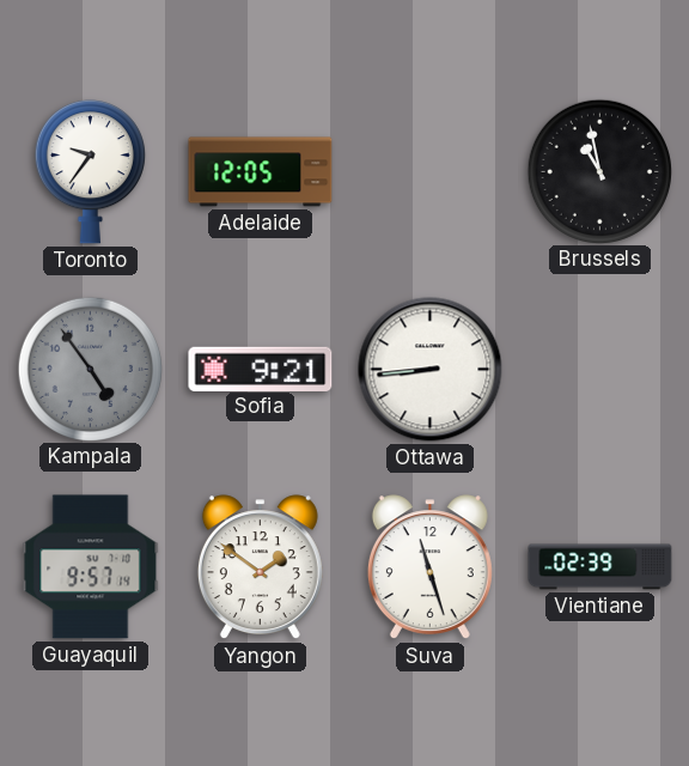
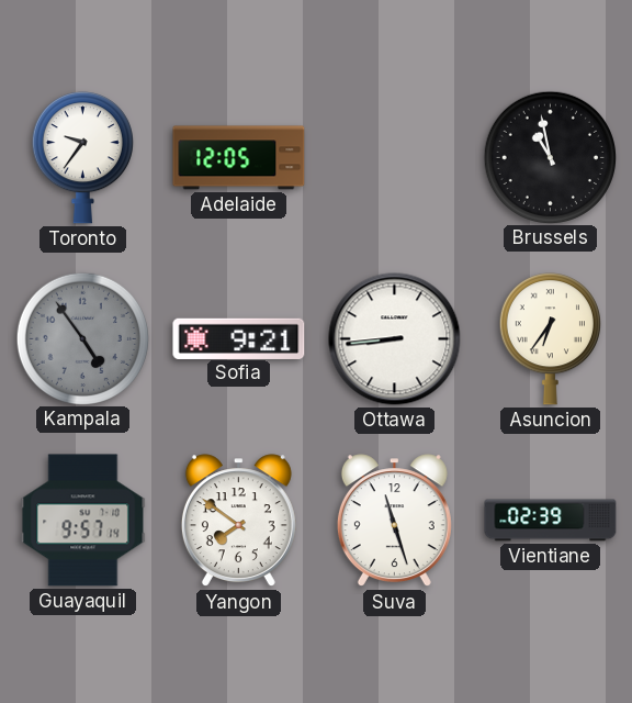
Asuncion: none -> 6:36
Yangon: 1:51 -> 7:51
